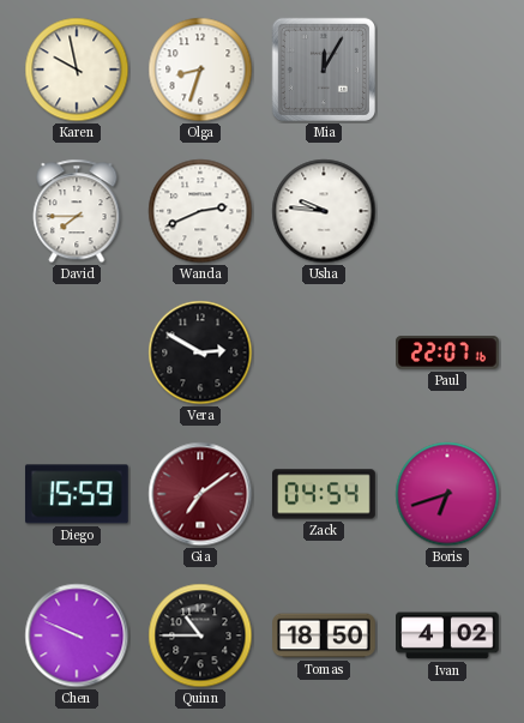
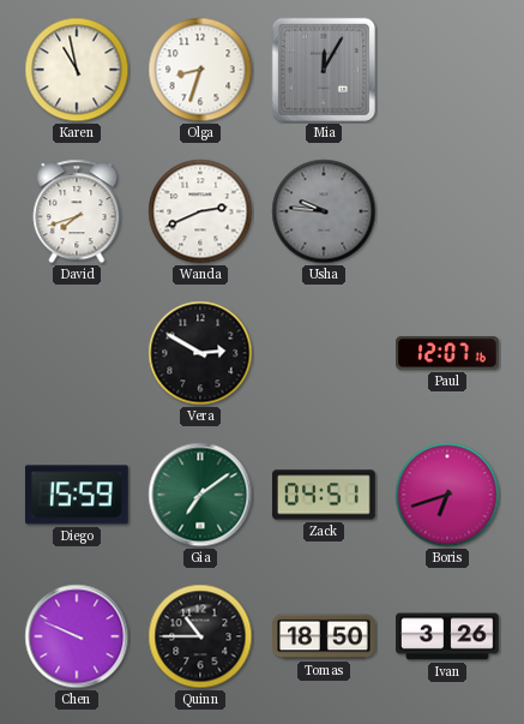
Karen: 9:58 -> 10:58
David: 7:45 -> 7:42
Usha dial: white -> grey
Paul: 22:07 -> 12:07
Gia dial: burgundy -> green
Zack: 04:54 -> 04:51
Ivan: 4:02 -> 3:26
